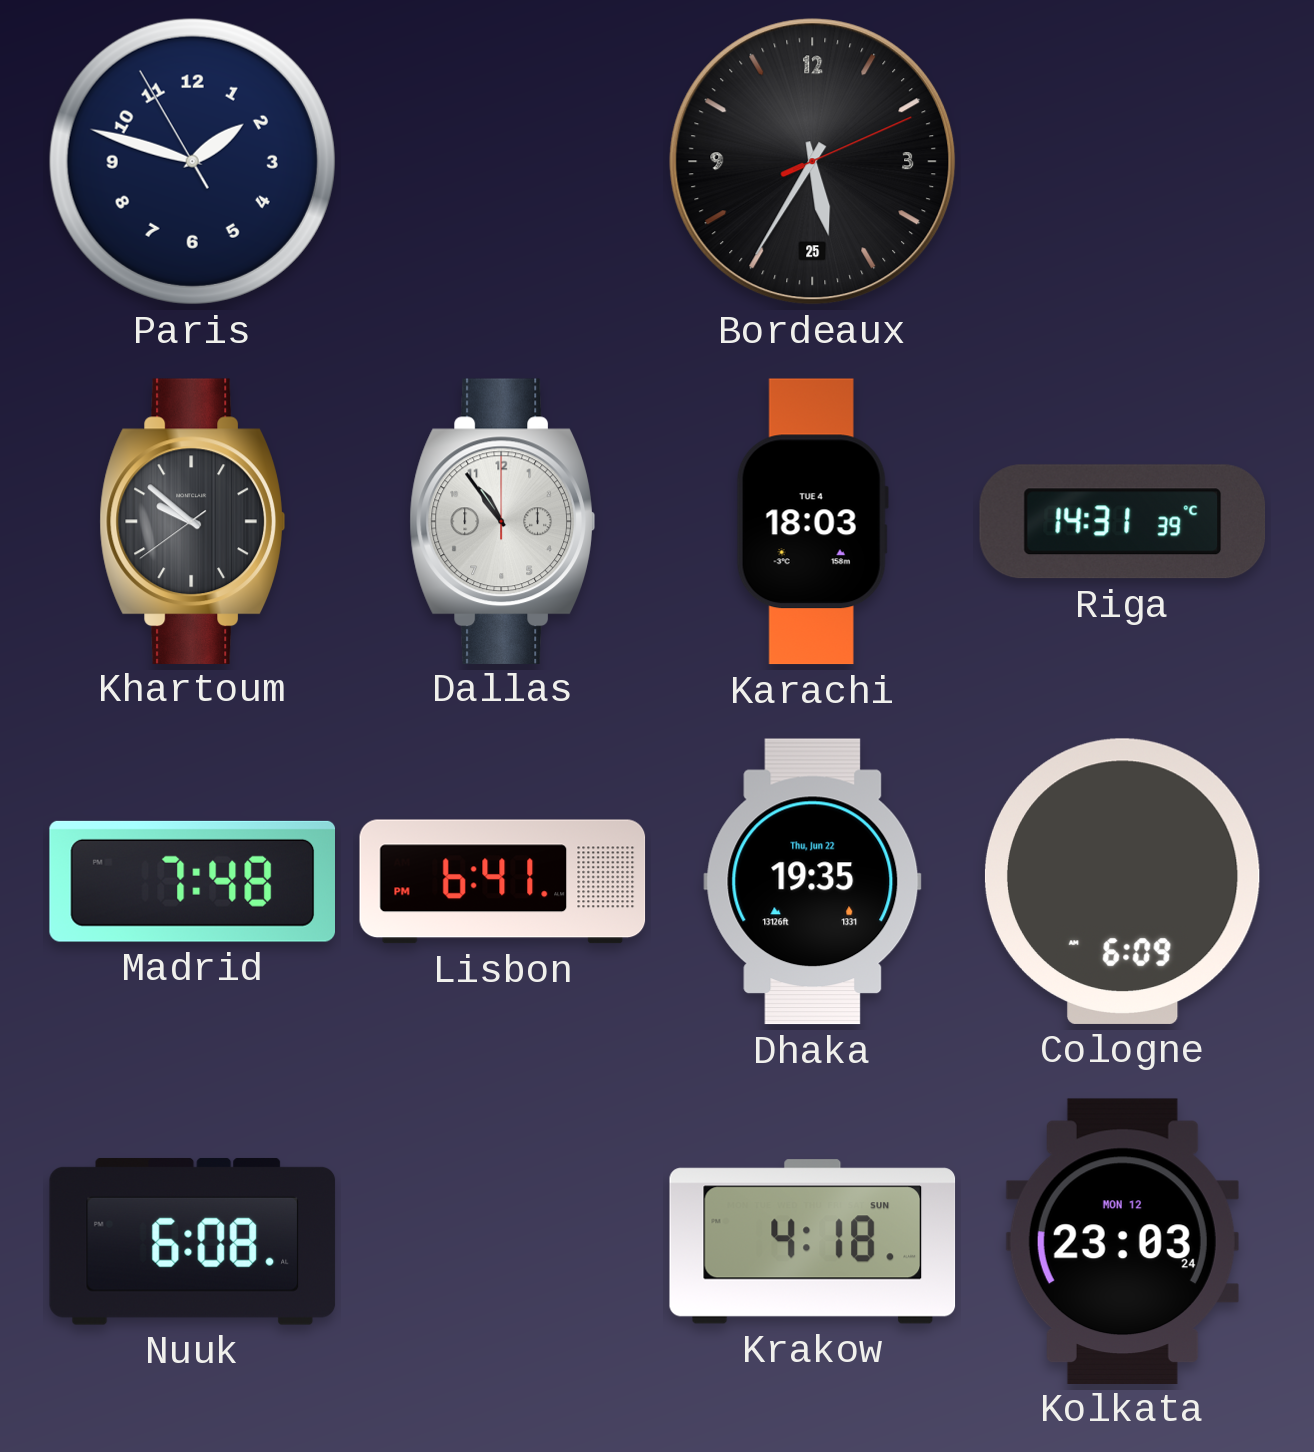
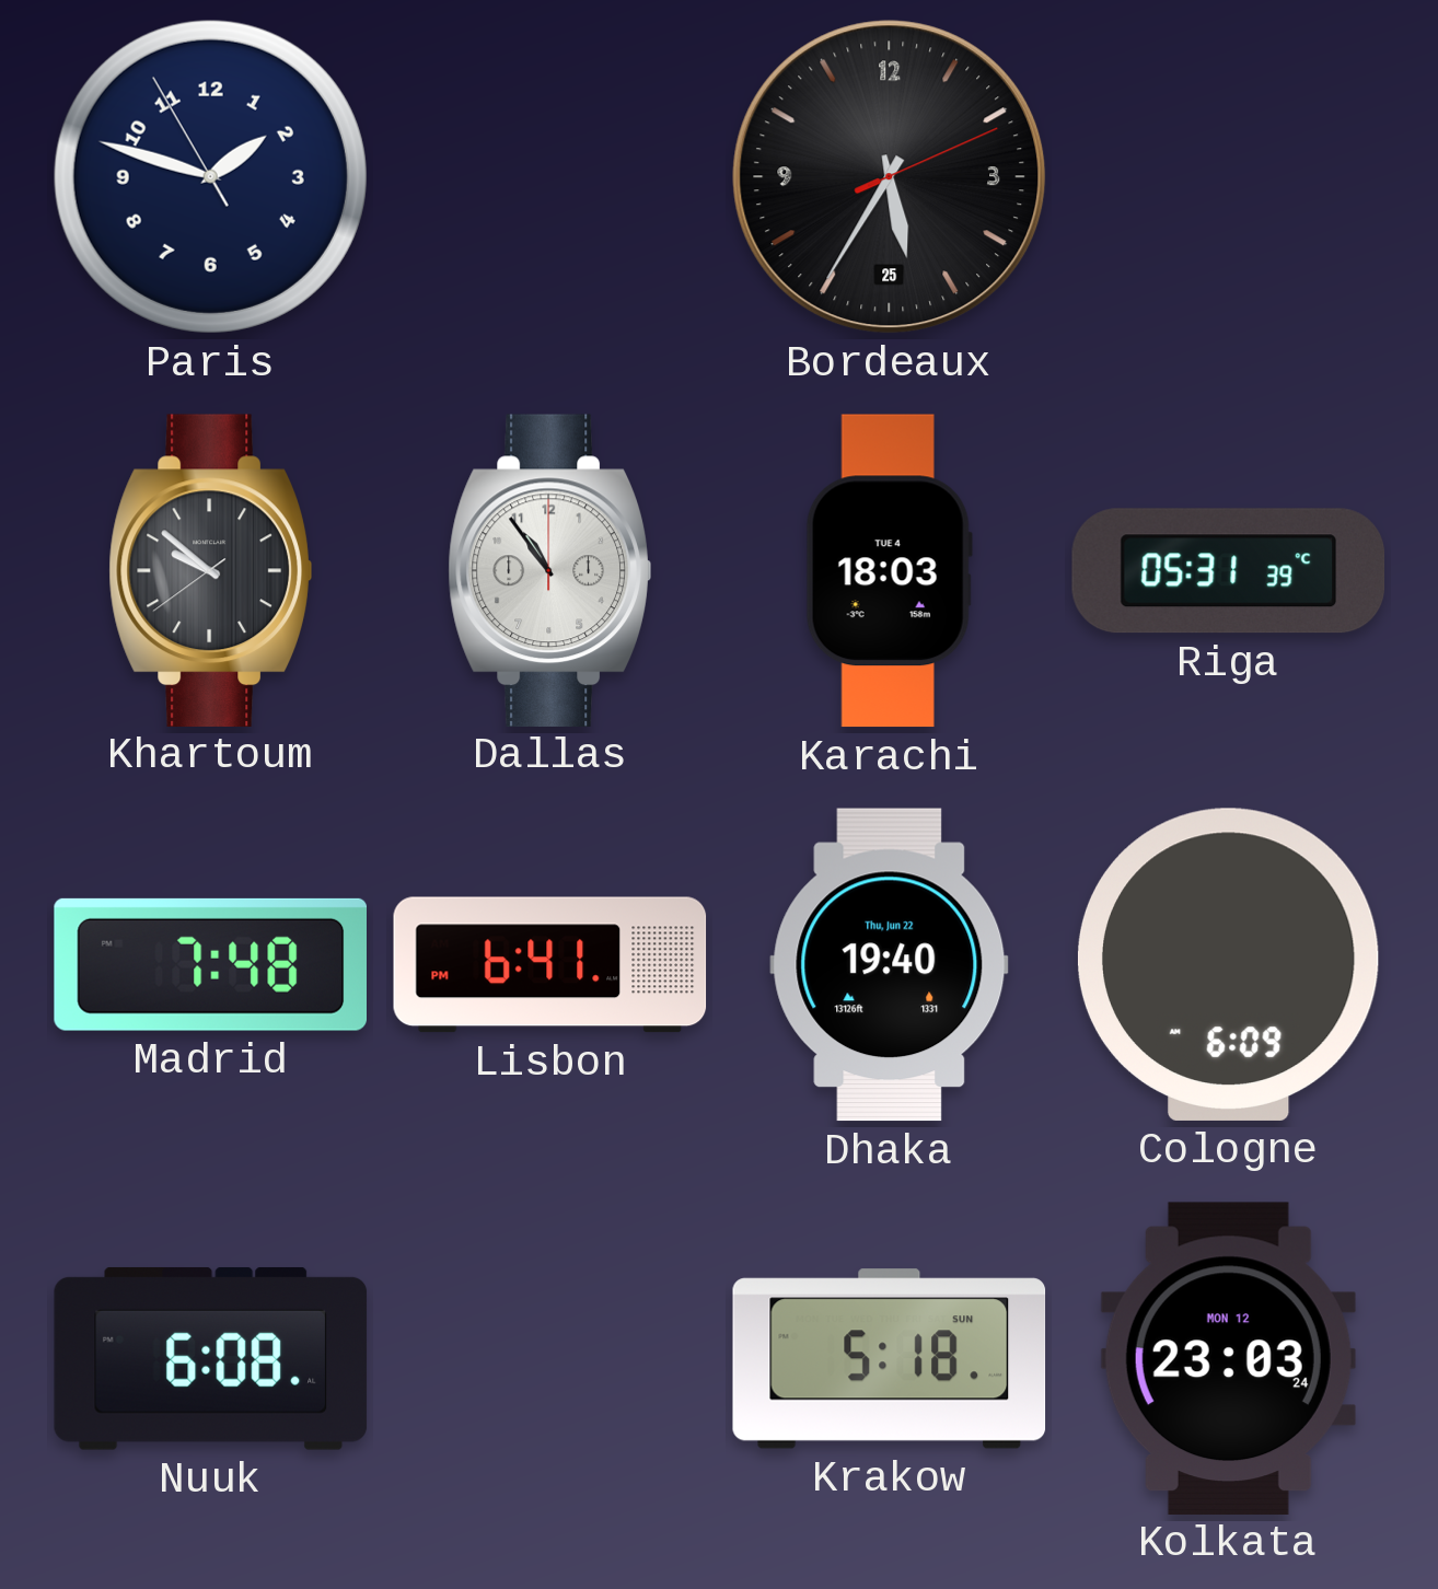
Riga: 14:31 -> 05:31
Dhaka: 19:35 -> 19:40
Krakow: 4:18 -> 5:18
